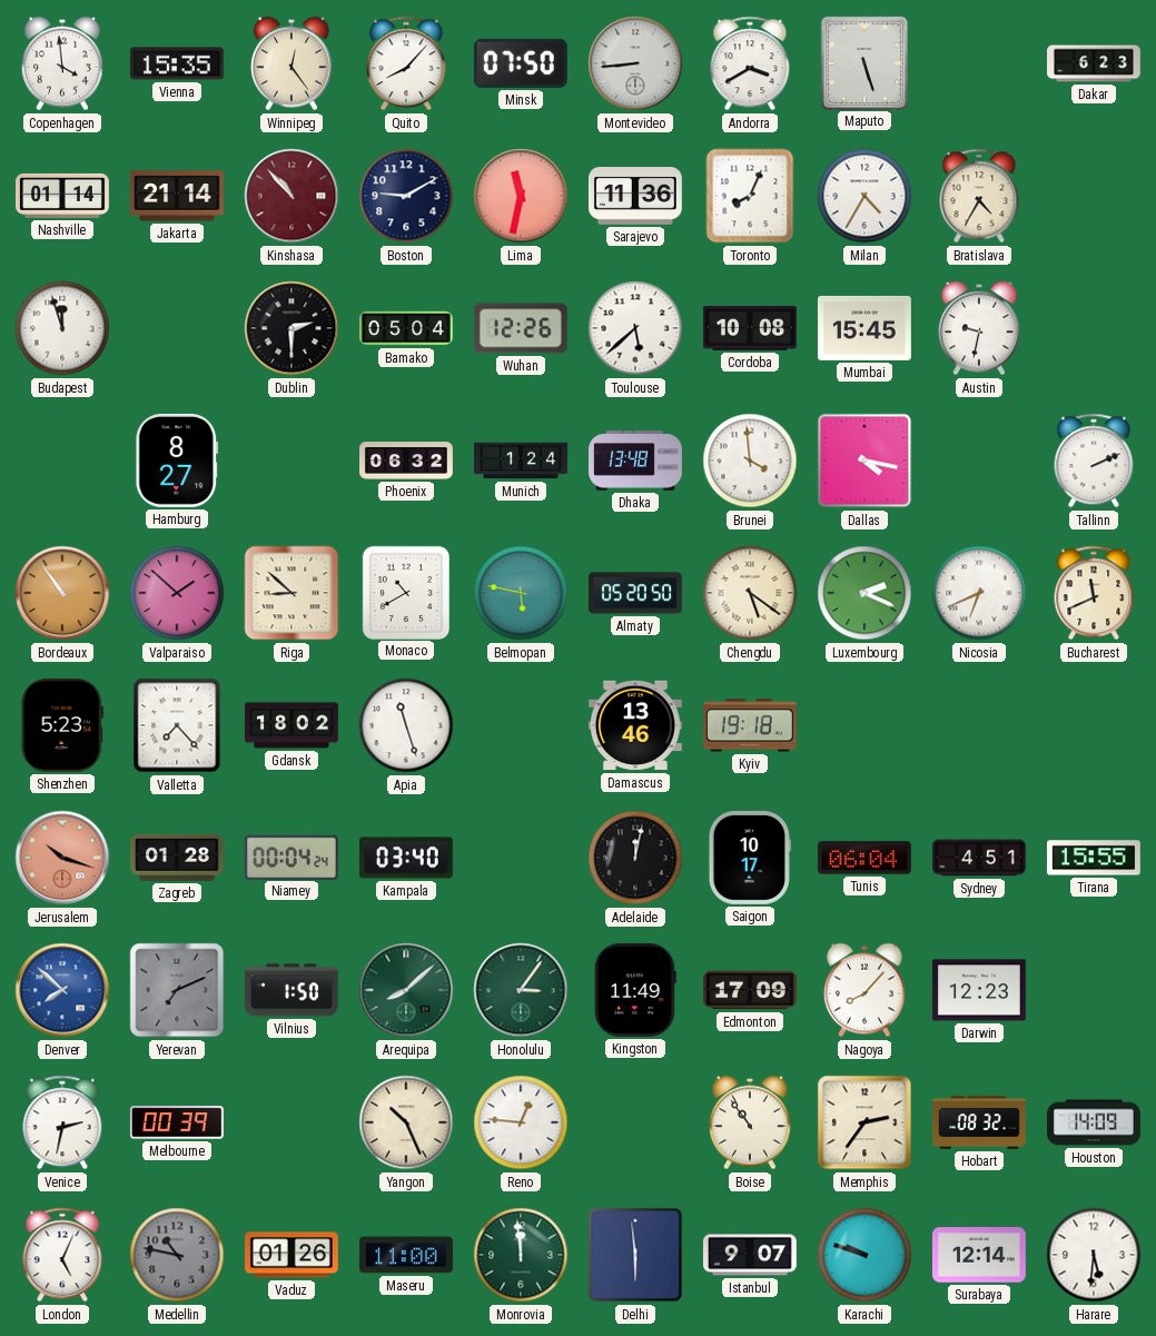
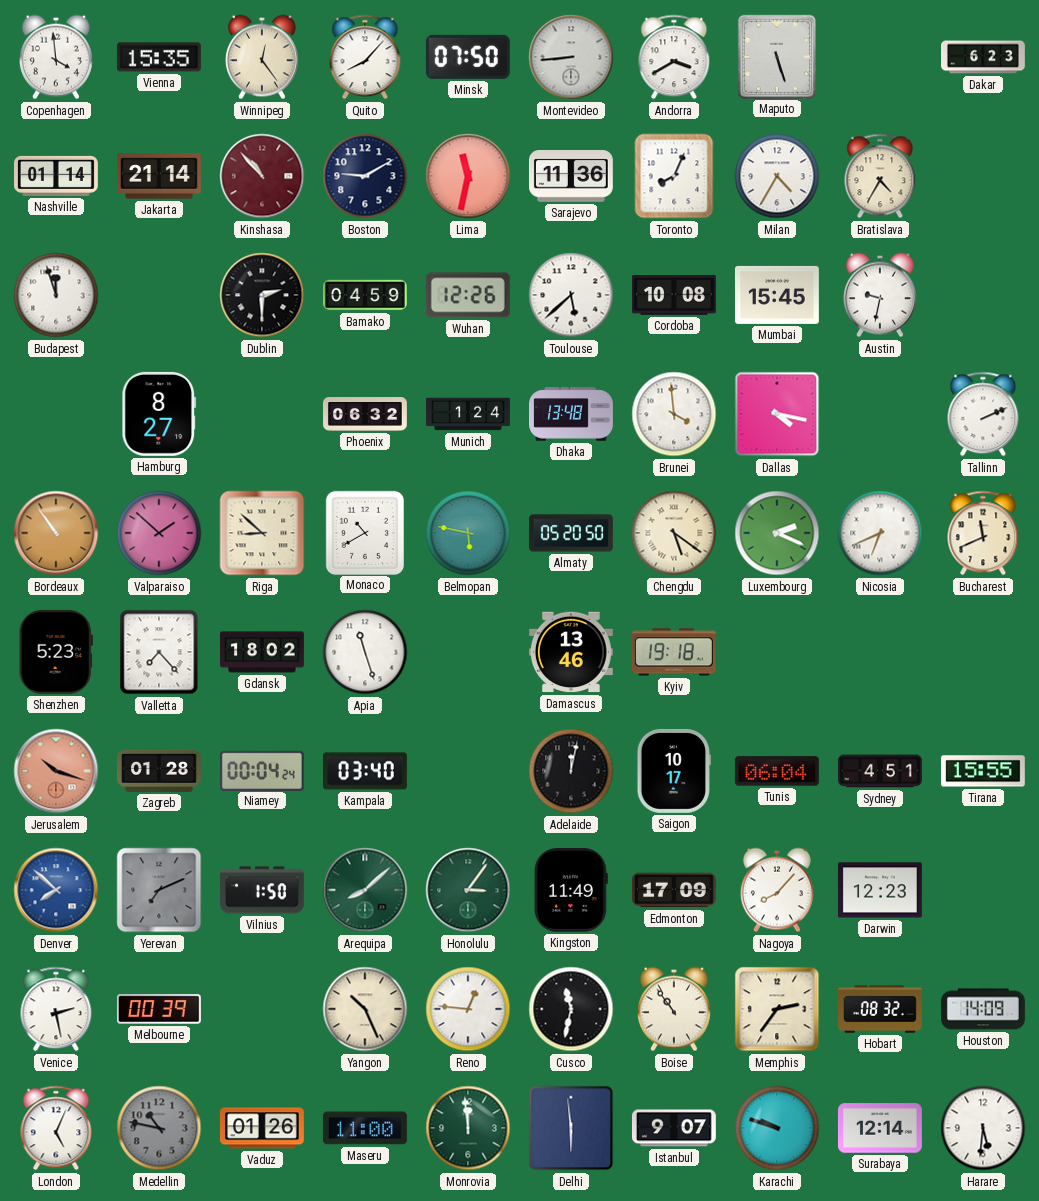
Bamako: 05:04 -> 04:59
Venice: 2:32 -> 2:28
Cusco: none -> 11:32
